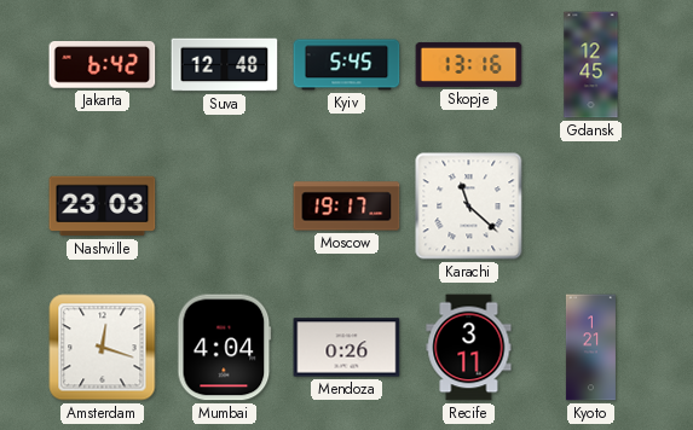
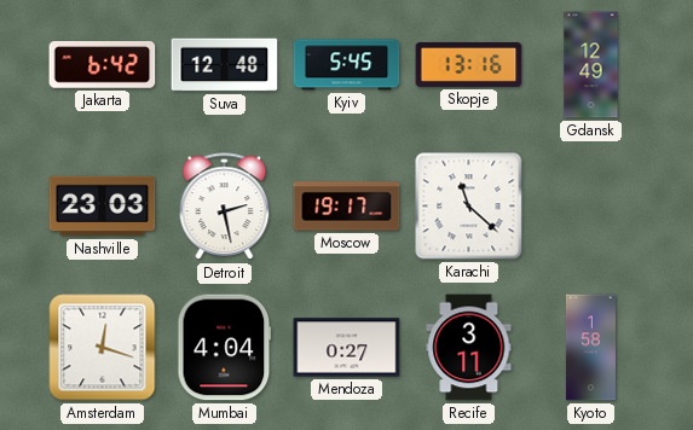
Gdansk: 12:45 -> 12:49
Detroit: none -> 2:28
Mendoza: 0:26 -> 0:27
Kyoto: 1:21 -> 1:58
